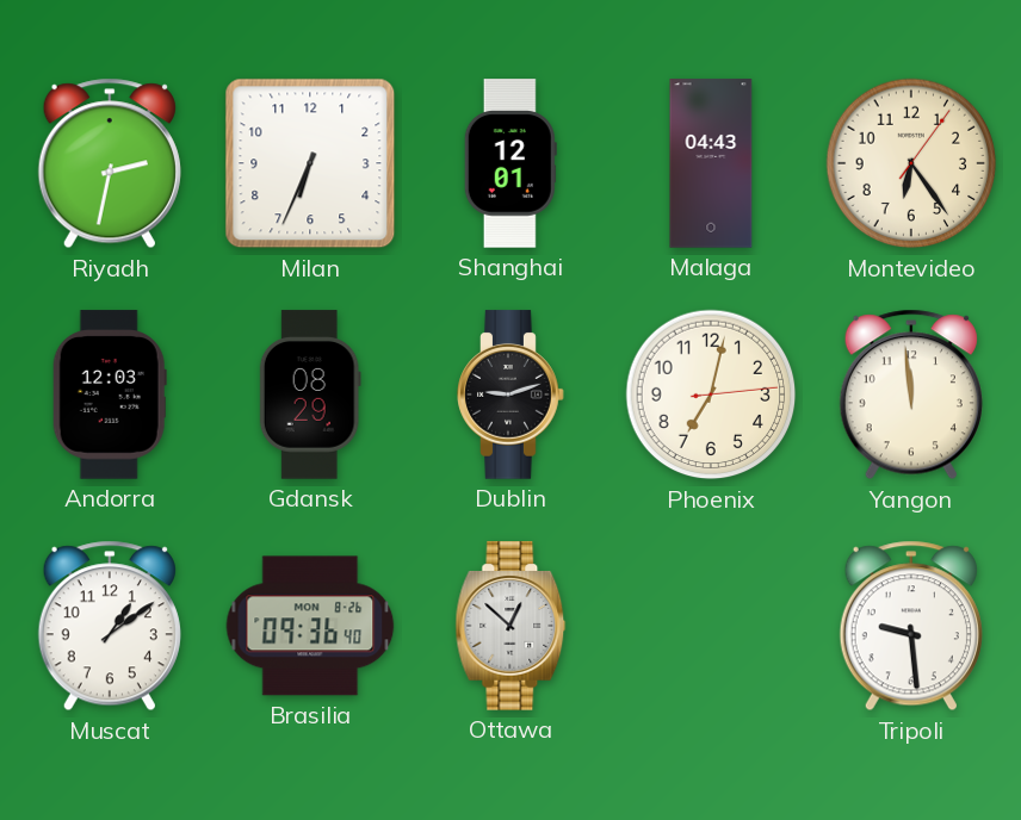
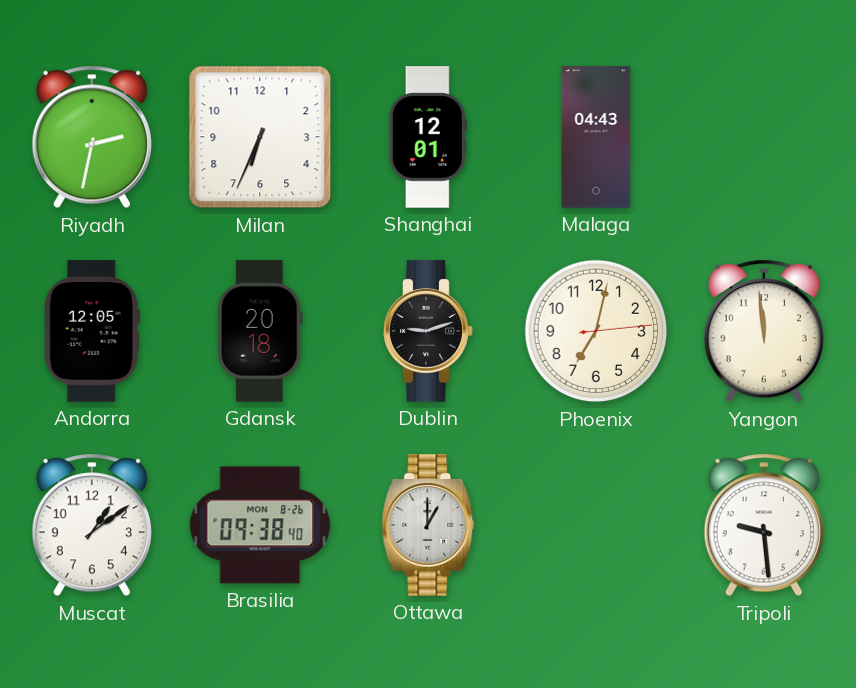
Montevideo: 6:24 -> none
Andorra: 12:03 -> 12:05
Gdansk: 08:29 -> 20:18
Brasilia: 09:36 -> 09:38
Ottawa: 12:52 -> 1:00
